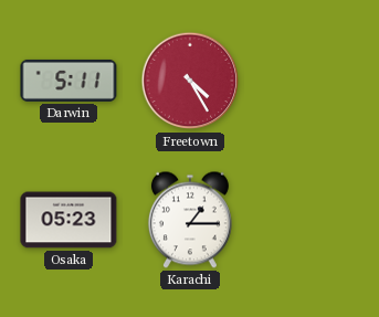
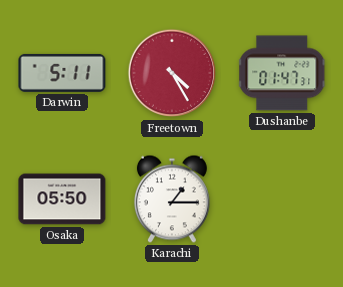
Dushanbe: none -> 01:47
Osaka: 05:23 -> 05:50
